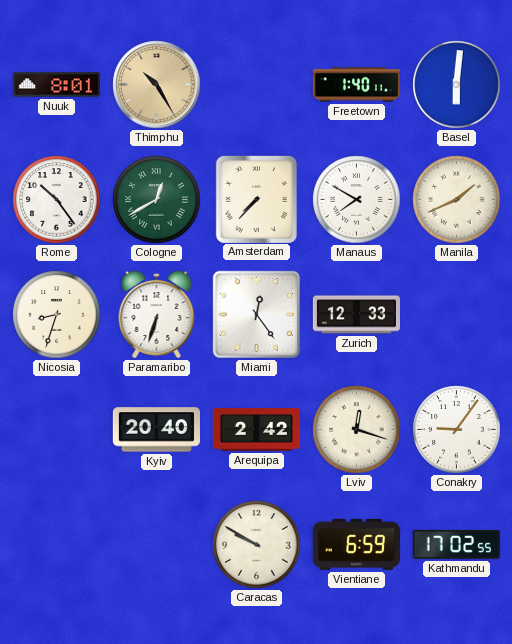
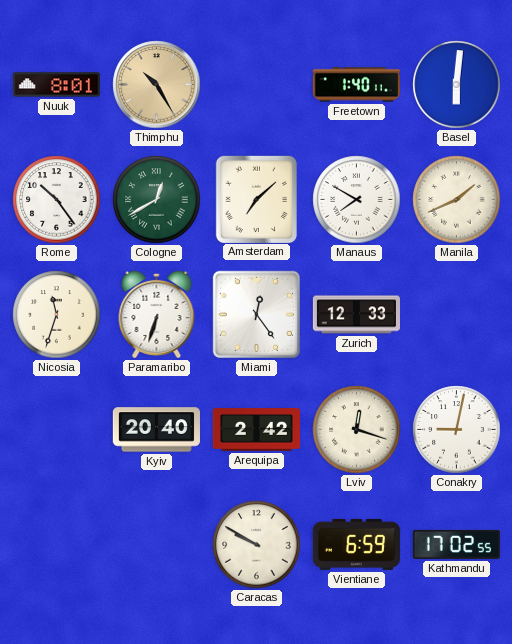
Amsterdam: 7:37 -> 7:08
Nicosia: 8:33 -> 11:33
Conakry: 9:06 -> 9:02
